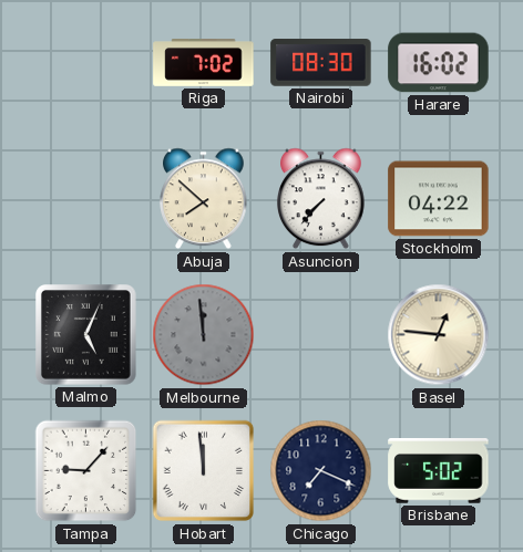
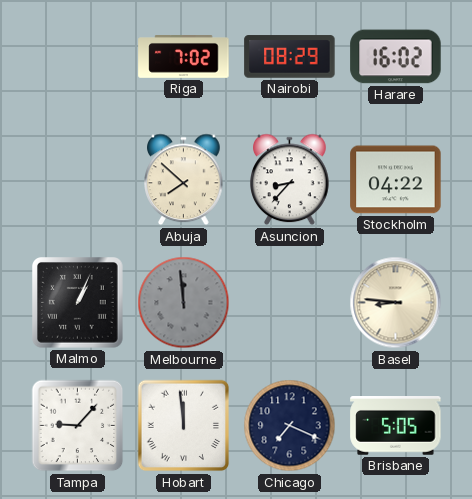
Nairobi: 08:30 -> 08:29
Asuncion: 7:37 -> 8:37
Malmo: 5:04 -> 1:04
Basel: 12:46 -> 8:46
Brisbane: 5:02 -> 5:05
